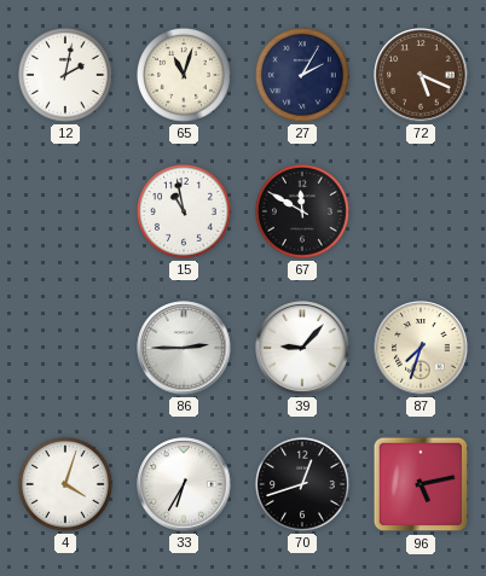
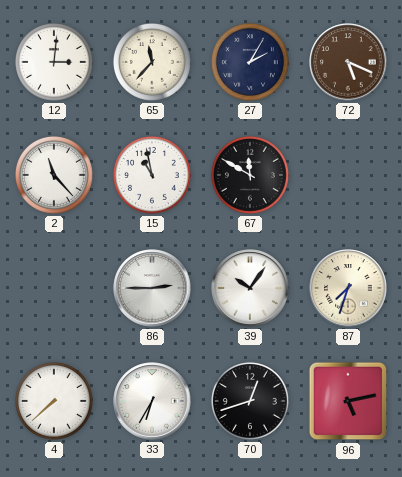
12: 2:02 -> 3:01
65: 11:03 -> 11:37
2: none -> 11:23
39: 9:07 -> 10:06
4: 4:03 -> 7:38
